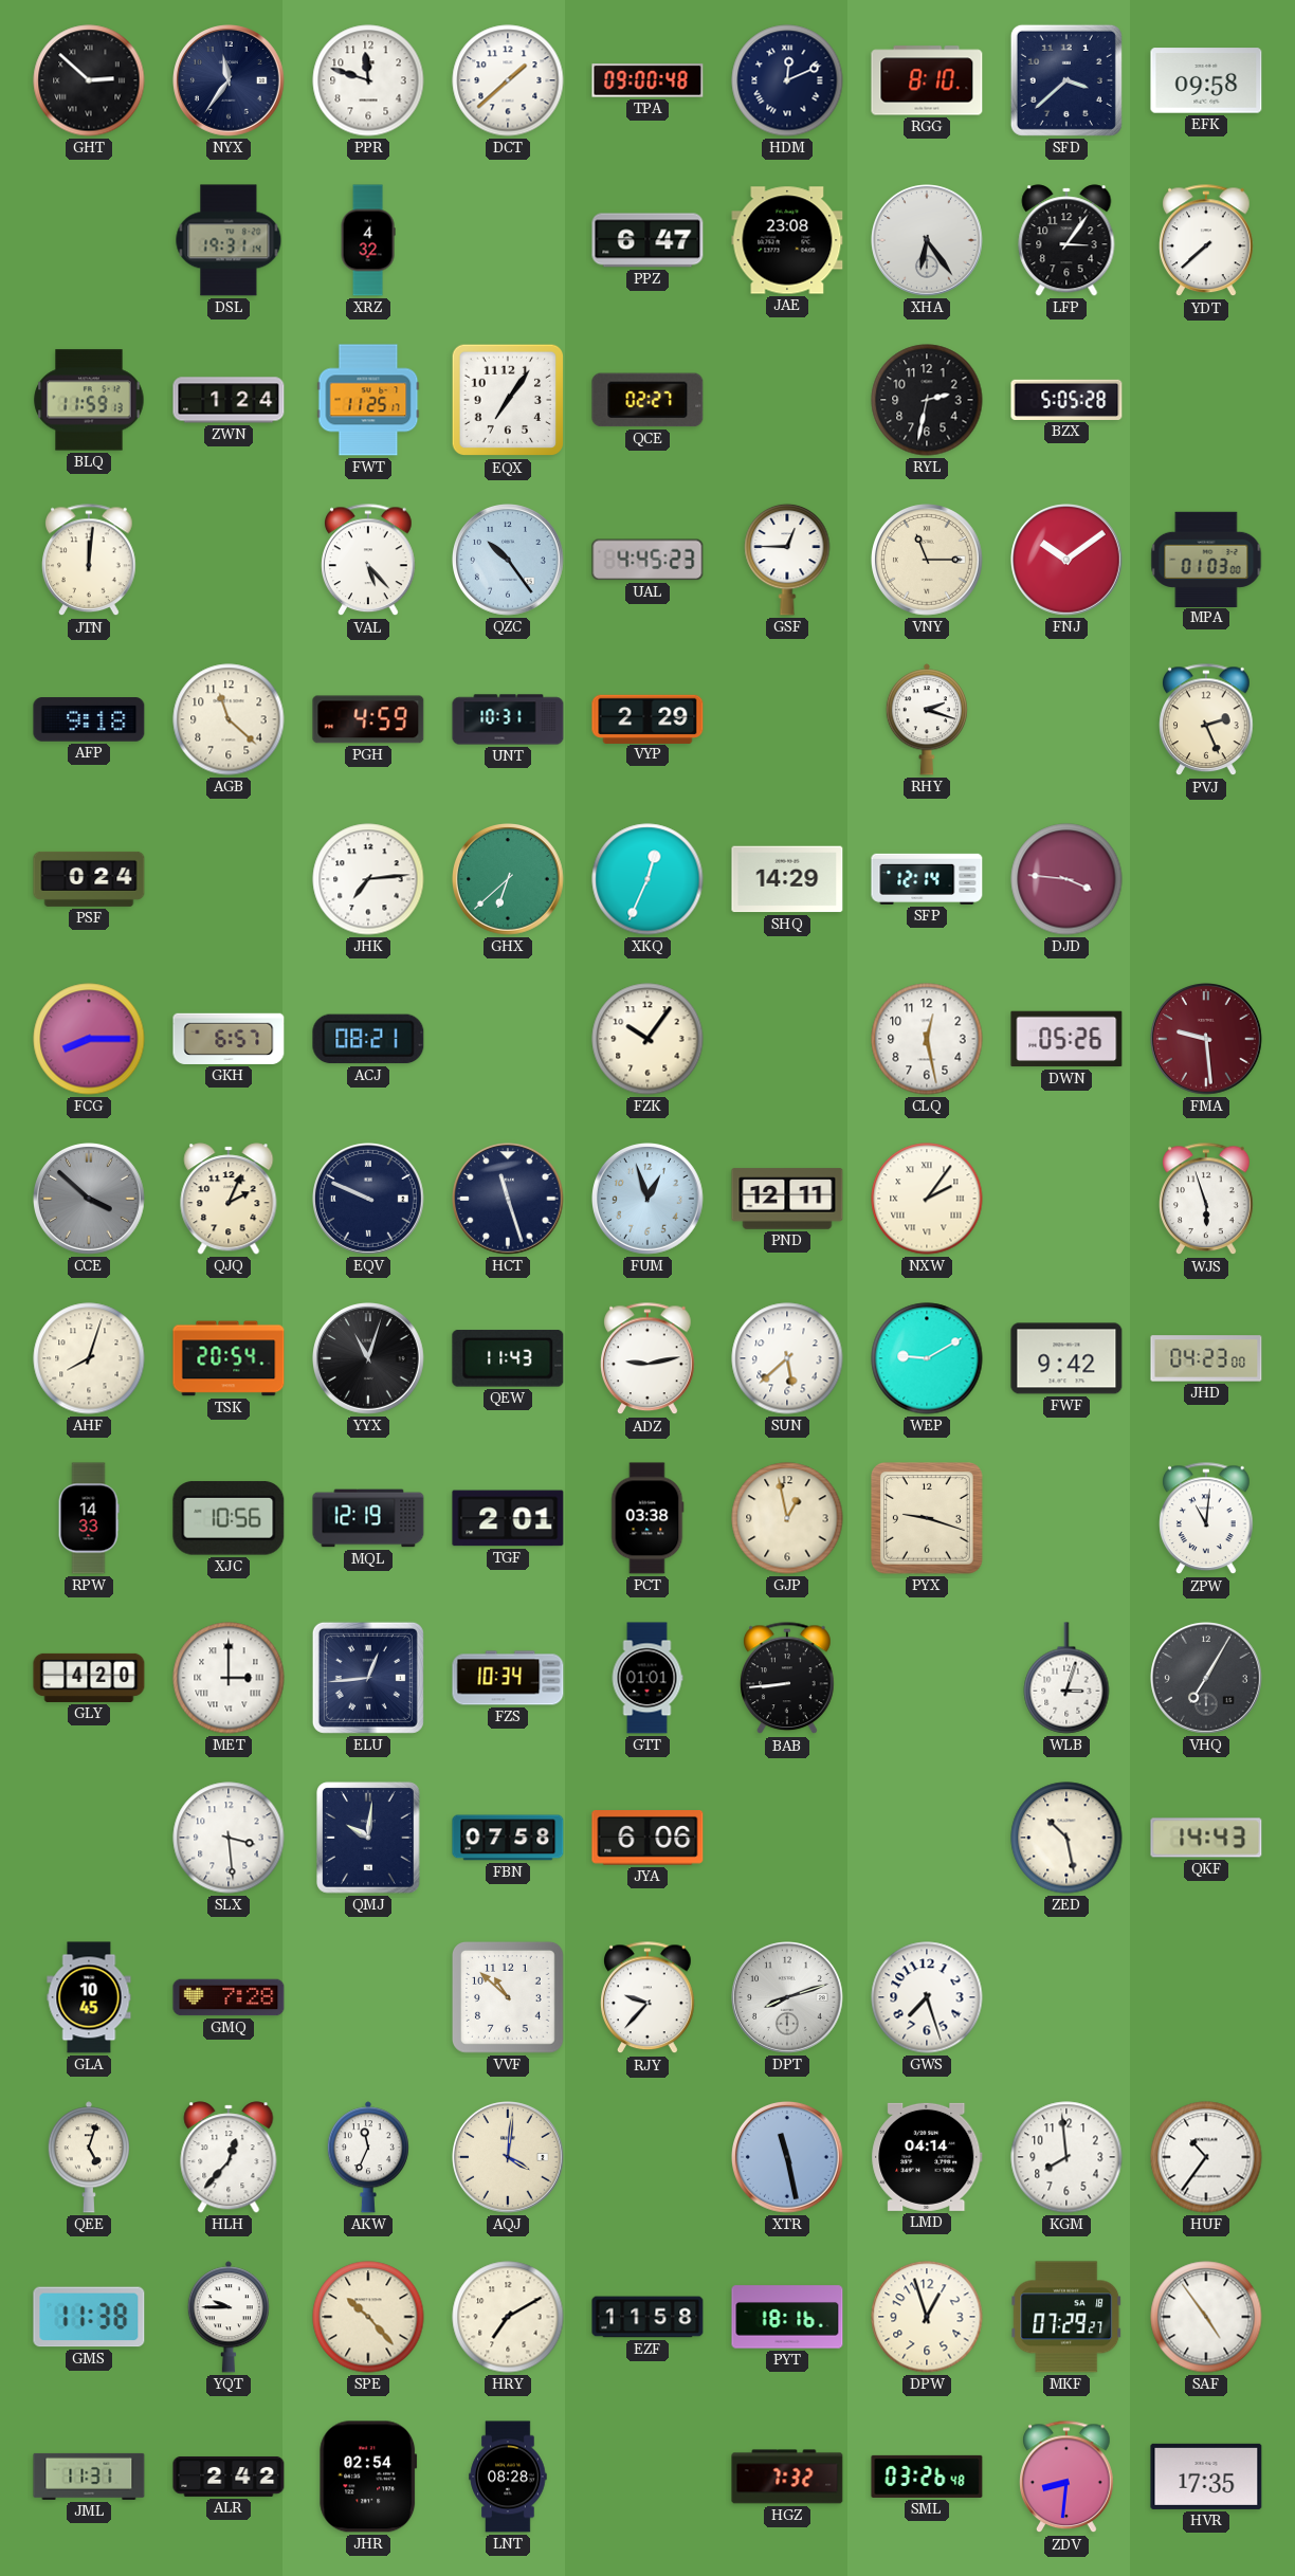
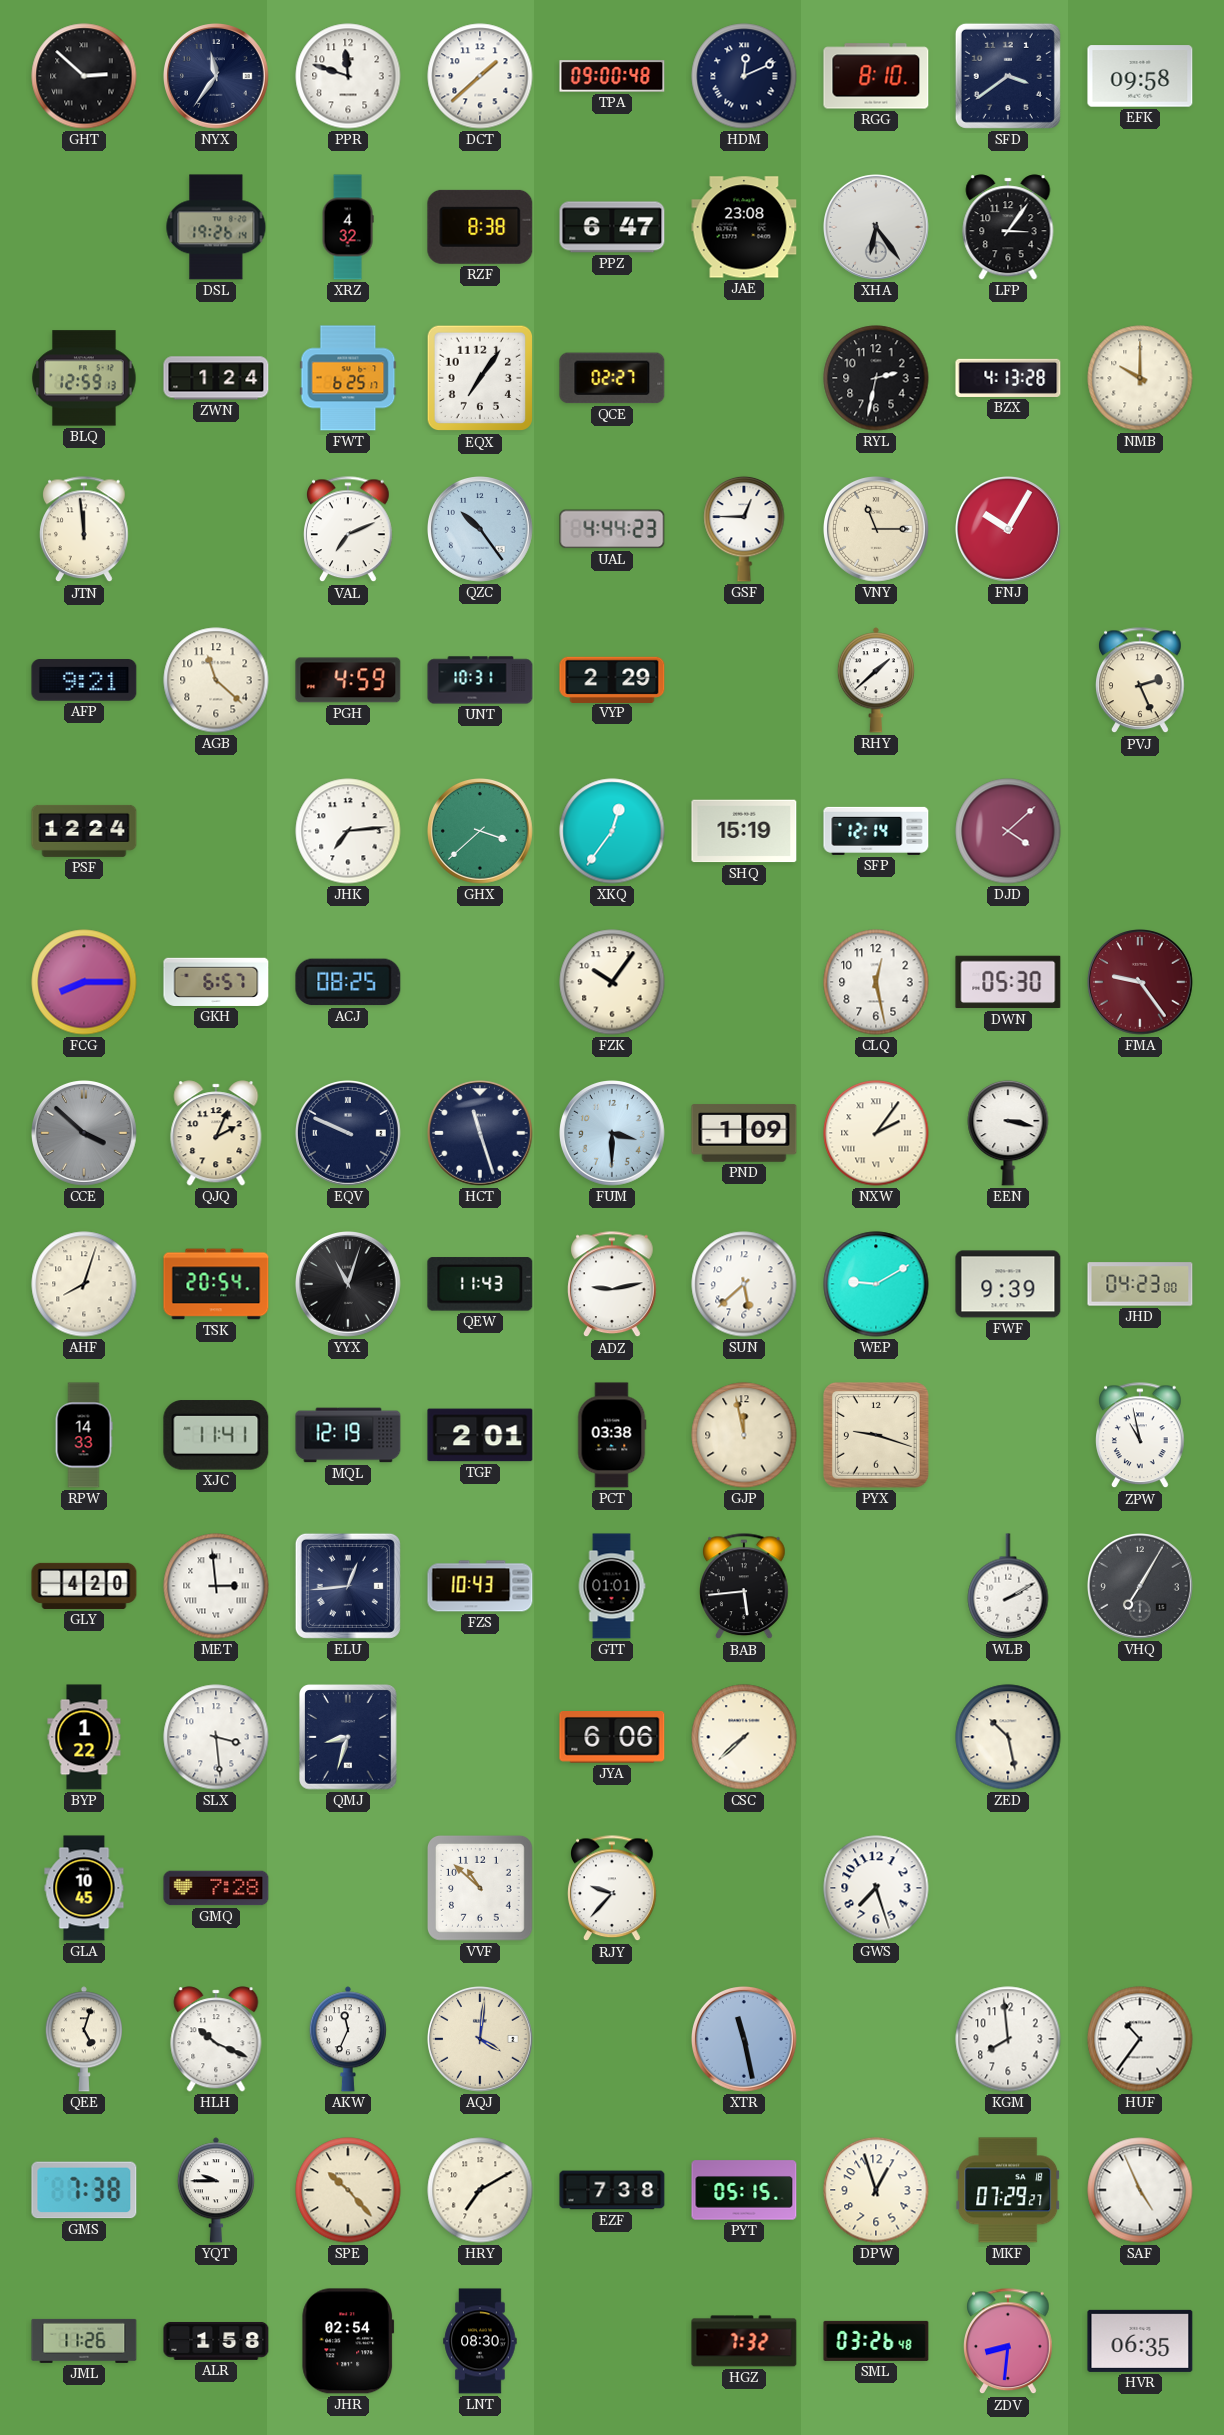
SFD: 3:38 -> 3:39
DSL: 19:31 -> 19:26
RZF: none -> 8:38
YDT: 7:38 -> none
BLQ: 11:59 -> 12:59
FWT: 11:25 -> 6:25
BZX: 5:05 -> 4:13
NMB: none -> 10:00
JTN: 12:01 -> 11:59
VAL: 5:23 -> 7:11
UAL: 4:45 -> 4:44
FNJ: 10:09 -> 10:05
MPA: 01:03 -> none
AFP: 9:18 -> 9:21
RHY: 2:18 -> 1:38
PSF: 0:24 -> 12:24
GHX: 6:38 -> 3:38
XKQ: 12:34 -> 12:36
SHQ: 14:29 -> 15:19
DJD: 3:46 -> 4:08
ACJ: 08:21 -> 08:25
DWN: 05:26 -> 05:30
FMA: 9:29 -> 9:24
FUM: 12:57 -> 3:30
PND: 12:11 -> 1:09
EEN: none -> 3:17
WJS: 5:57 -> none
FWF: 9:42 -> 9:39
XJC: 10:56 -> 11:41
GJP: 12:58 -> 11:58
ZPW: 11:01 -> 10:58
MET: 3:00 -> 2:59
FZS: 10:34 -> 10:43
BAB: 8:44 -> 5:44
WLB: 3:03 -> 2:10
BYP: none -> 1:22
QMJ: 10:01 -> 8:33
FBN: 07:58 -> none
CSC: none -> 7:38
QKF: 14:43 -> none
DPT: 8:12 -> none
HLH: 12:37 -> 10:19
LMD: 04:14 -> none
GMS: 11:38 -> 7:38
EZF: 11:58 -> 7:38
PYT: 18:16 -> 05:15
SAF: 4:54 -> 4:56
JML: 11:31 -> 11:26
ALR: 2:42 -> 1:58
LNT: 08:28 -> 08:30
HVR: 17:35 -> 06:35
